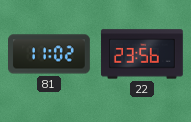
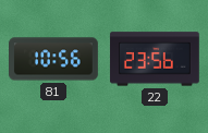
81: 11:02 -> 10:56
